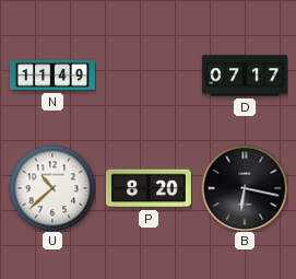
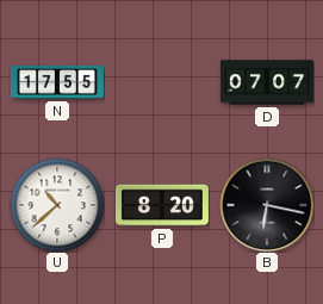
N: 11:49 -> 17:55
D: 07:17 -> 07:07
